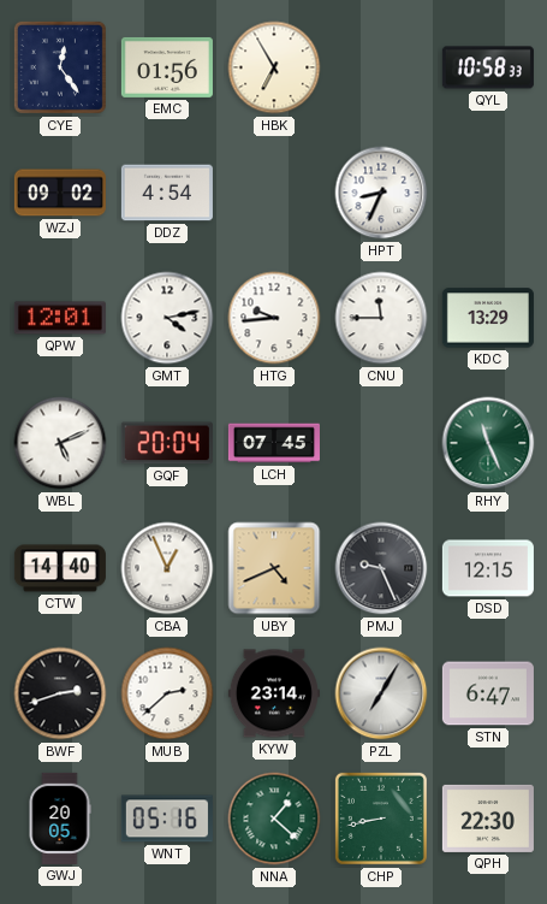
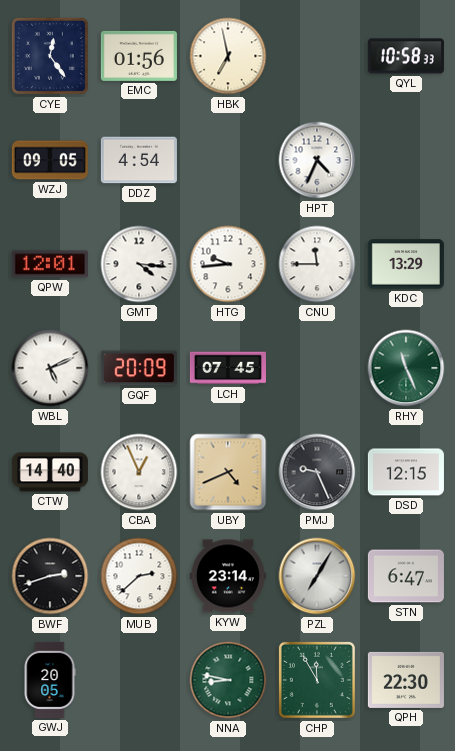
HBK: 6:55 -> 6:58
WZJ: 09:02 -> 09:05
HPT: 8:34 -> 4:34
GMT: 4:13 -> 4:16
GQF: 20:04 -> 20:09
WNT: 05:16 -> none
NNA: 1:22 -> 8:47
CHP: 8:43 -> 11:55
